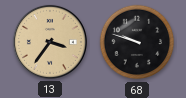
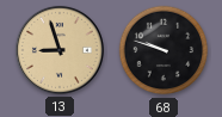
13: 3:36 -> 8:57
